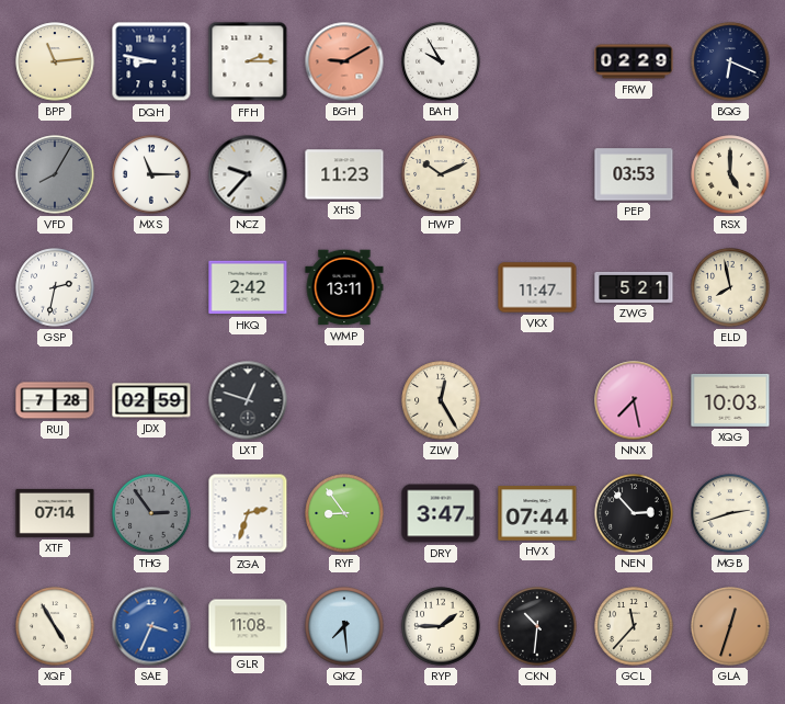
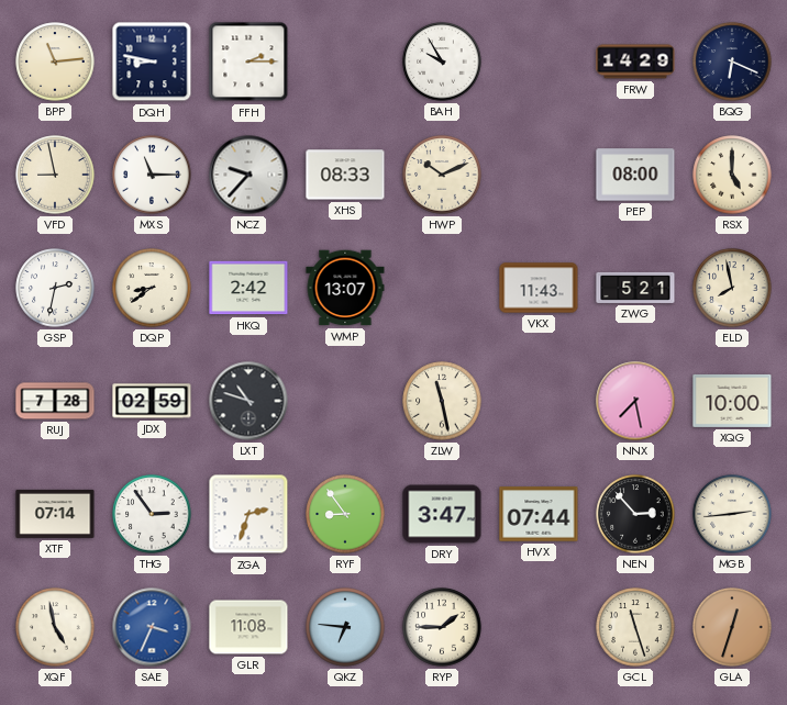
BGH: 9:10 -> none
FRW: 02:29 -> 14:29
VFD: 8:05 -> 8:58
VFD dial: grey -> cream
XHS: 11:23 -> 08:33
PEP: 03:53 -> 08:00
DQP: none -> 8:39
WMP: 13:11 -> 13:07
VKX: 11:47 -> 11:43
LXT: 12:48 -> 10:48
ZLW: 12:25 -> 11:28
XQG: 10:03 -> 10:00
THG dial: grey -> white
MGB: 2:42 -> 2:44
XQF: 4:55 -> 4:58
QKZ: 7:29 -> 6:46
CKN: 10:31 -> none
GCL: 11:37 -> 11:27
